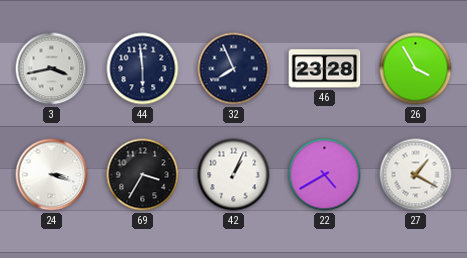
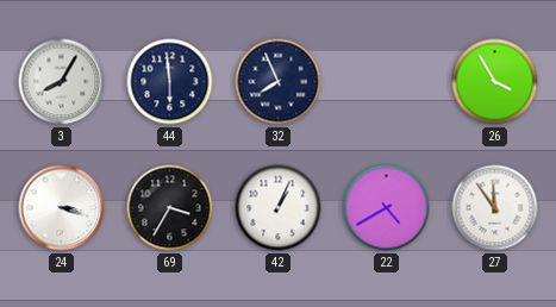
3: 3:43 -> 8:05
46: 23:28 -> none
27: 1:20 -> 11:54
